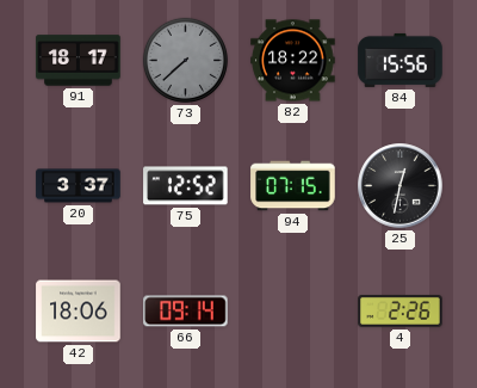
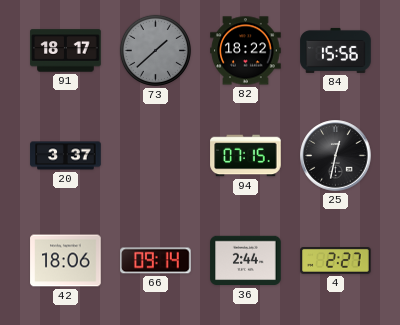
73: 7:38 -> 1:38
75: 12:52 -> none
36: none -> 2:44
4: 2:26 -> 2:27
